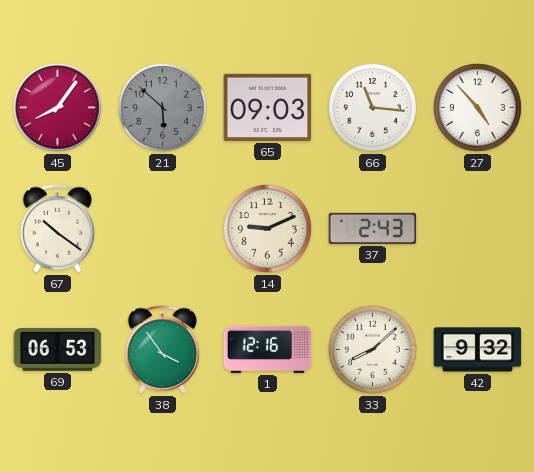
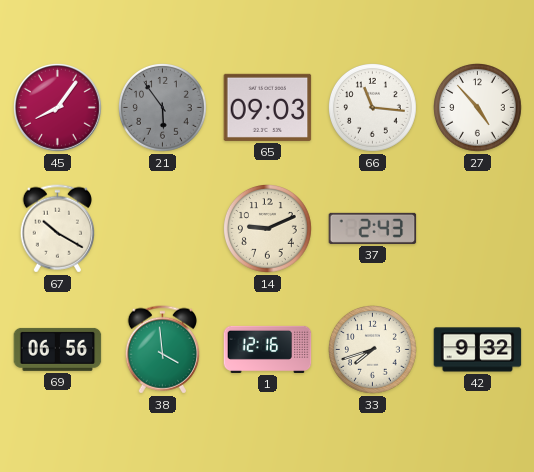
21: 5:52 -> 5:54
67: 10:21 -> 10:20
69: 06:53 -> 06:56
38: 3:54 -> 3:59
33: 8:08 -> 7:42
